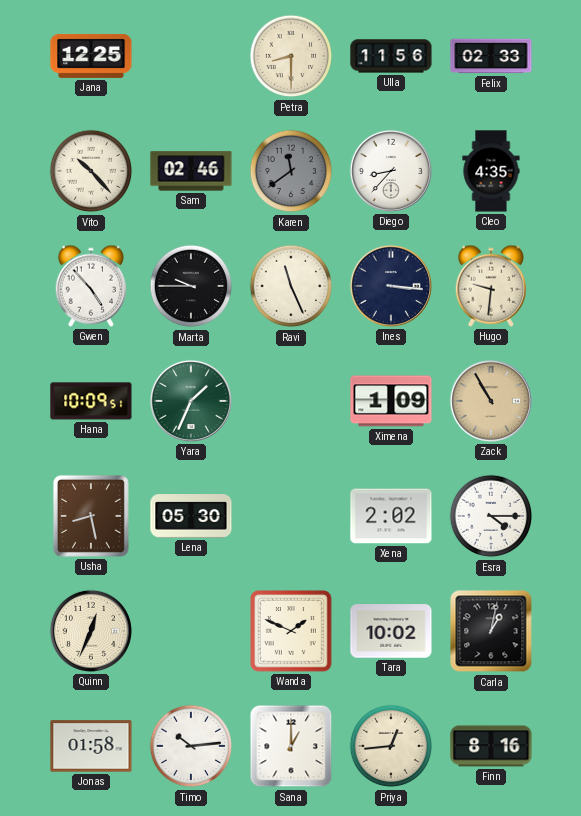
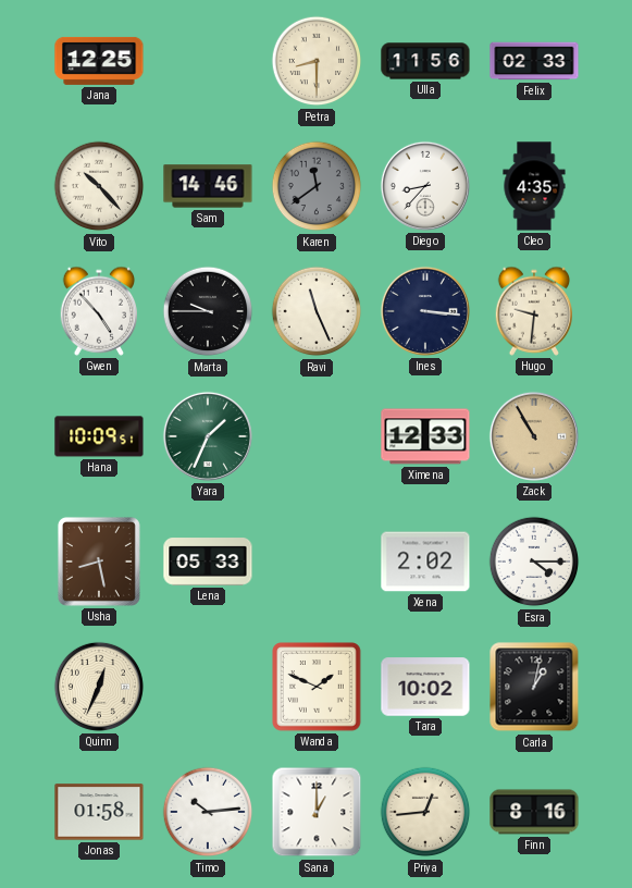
Sam: 02:46 -> 14:46
Ximena: 1:09 -> 12:33
Lena: 05:30 -> 05:33
